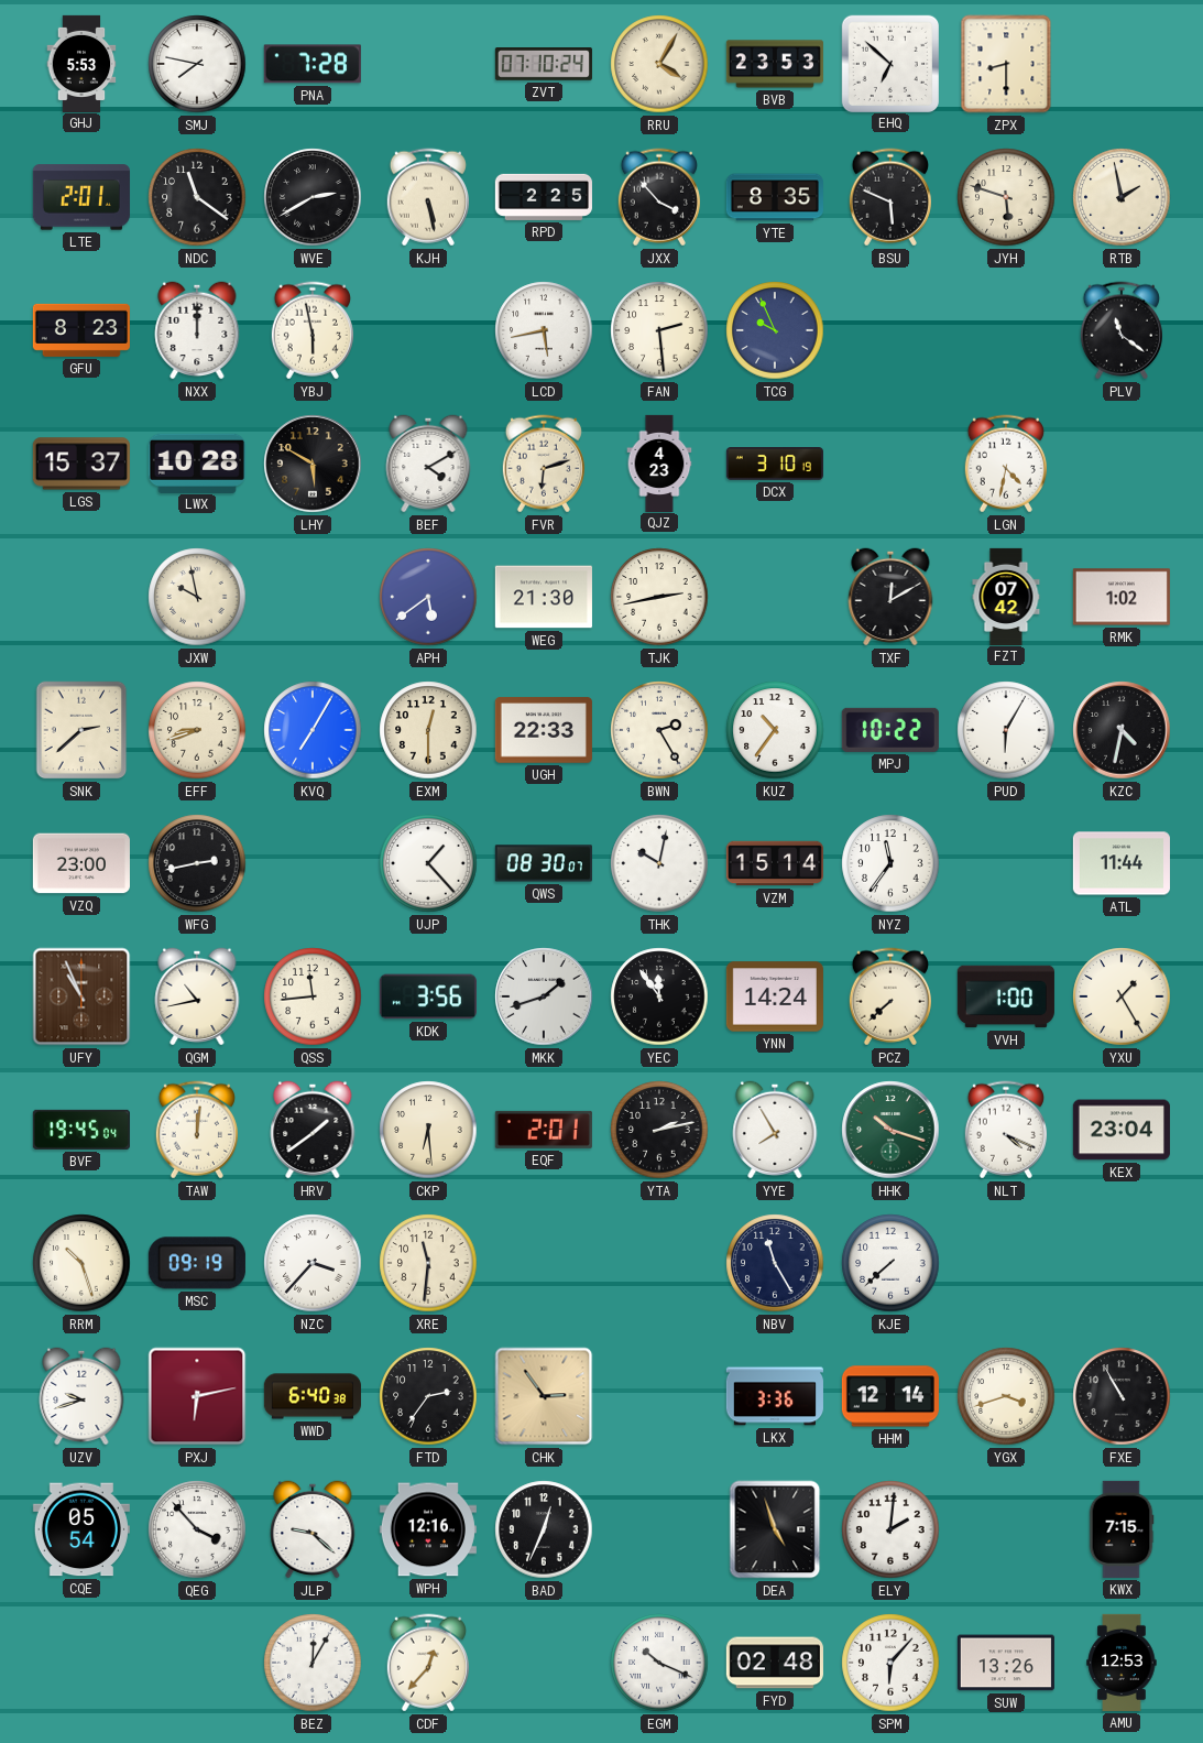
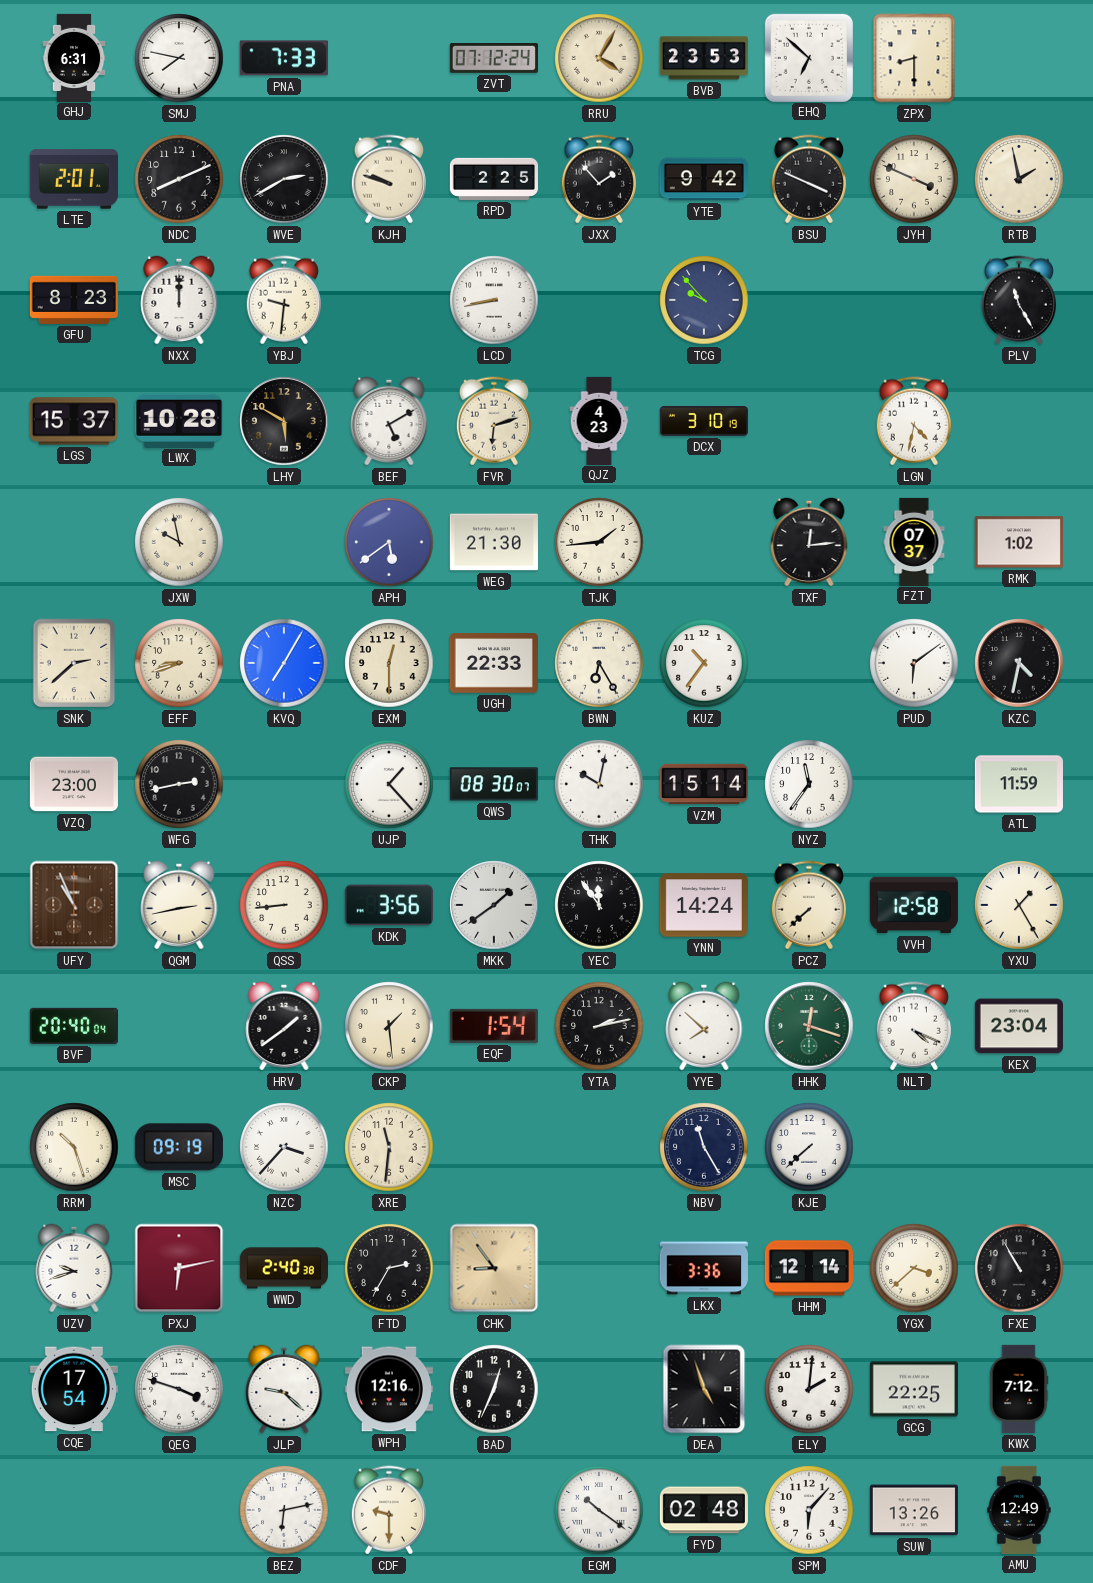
GHJ: 5:53 -> 6:31
PNA: 7:28 -> 7:33
ZVT: 07:10 -> 07:12
NDC: 11:21 -> 8:11
KJH: 5:28 -> 9:48
JXX: 3:53 -> 1:53
YTE: 8:35 -> 9:42
BSU: 5:49 -> 3:49
JYH: 5:48 -> 3:49
YBJ: 5:58 -> 9:31
LCD: 5:43 -> 8:43
FAN: 2:29 -> none
TCG: 9:56 -> 9:53
PLV: 11:21 -> 11:25
BEF: 4:10 -> 5:10
TJK: 2:43 -> 1:44
TXF: 12:10 -> 12:14
FZT: 07:42 -> 07:37
BWN: 2:25 -> 6:25
MPJ: 10:22 -> none
PUD: 6:05 -> 6:09
ATL: 11:44 -> 11:59
QGM: 10:43 -> 2:43
QSS: 11:44 -> 8:44
MKK: 1:42 -> 1:39
VVH: 1:00 -> 12:58
BVF: 19:45 -> 20:40
TAW: 12:01 -> none
CKP: 6:29 -> 1:29
EQF: 2:01 -> 1:54
YYE: 7:55 -> 7:52
HHK: 10:18 -> 12:18
WWD: 6:40 -> 2:40
FTD: 2:36 -> 2:35
CHK: 2:54 -> 8:54
YGX: 3:42 -> 3:38
CQE: 05:54 -> 17:54
QEG: 3:53 -> 3:48
GCG: none -> 22:25
KWX: 7:15 -> 7:12
BEZ: 12:05 -> 6:13
CDF: 12:37 -> 9:30
EGM: 10:19 -> 10:21
AMU: 12:53 -> 12:49
